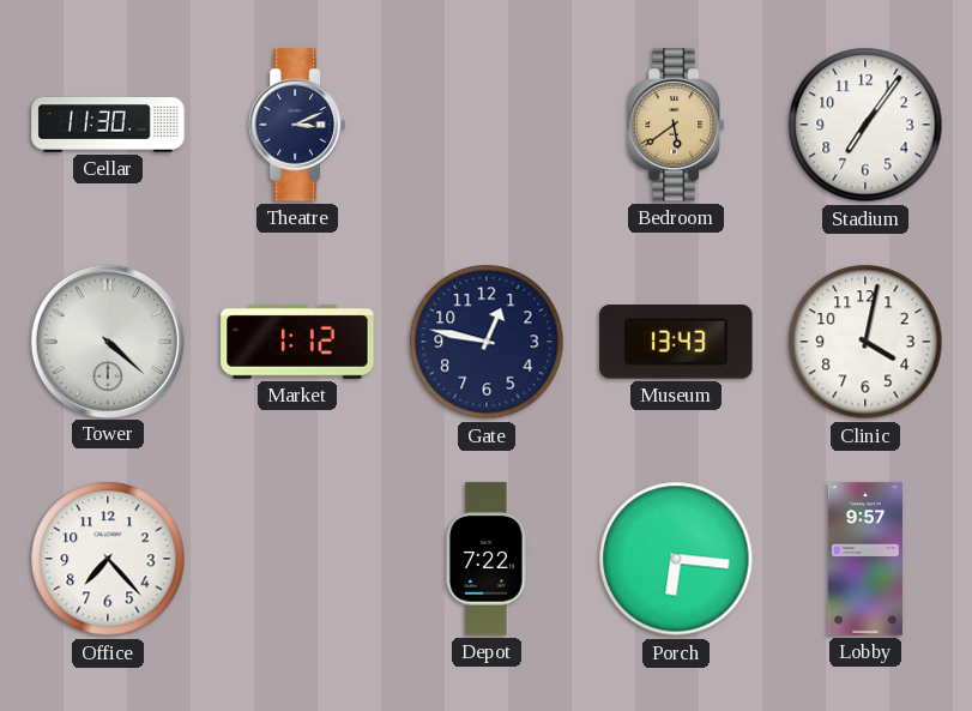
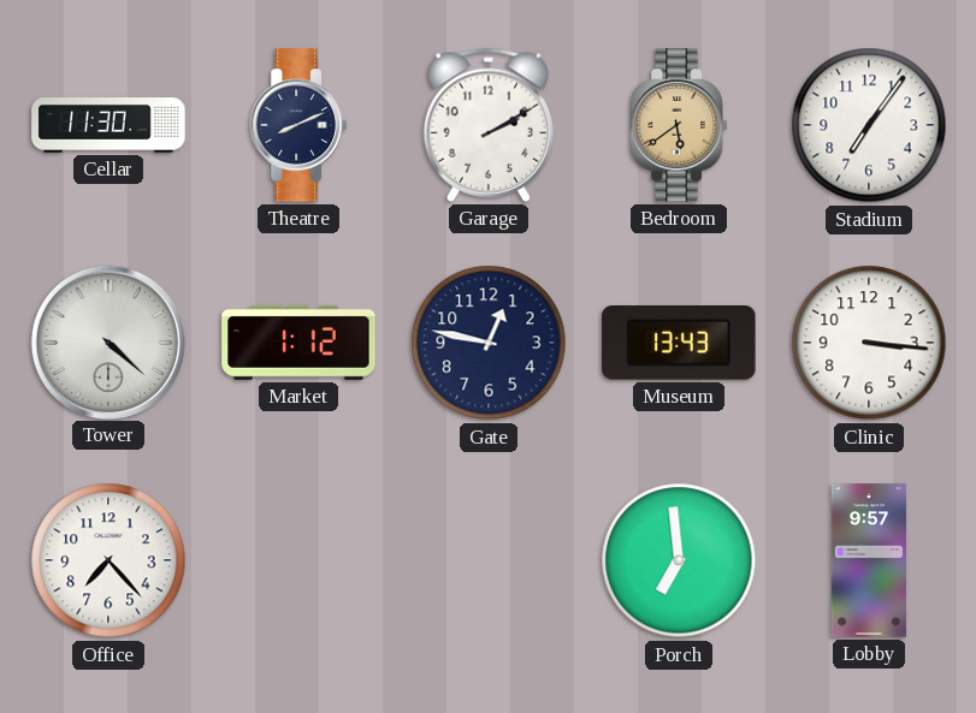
Theatre: 3:11 -> 8:11
Garage: none -> 2:10
Clinic: 4:02 -> 3:16
Depot: 7:22 -> none
Porch: 6:16 -> 6:59
